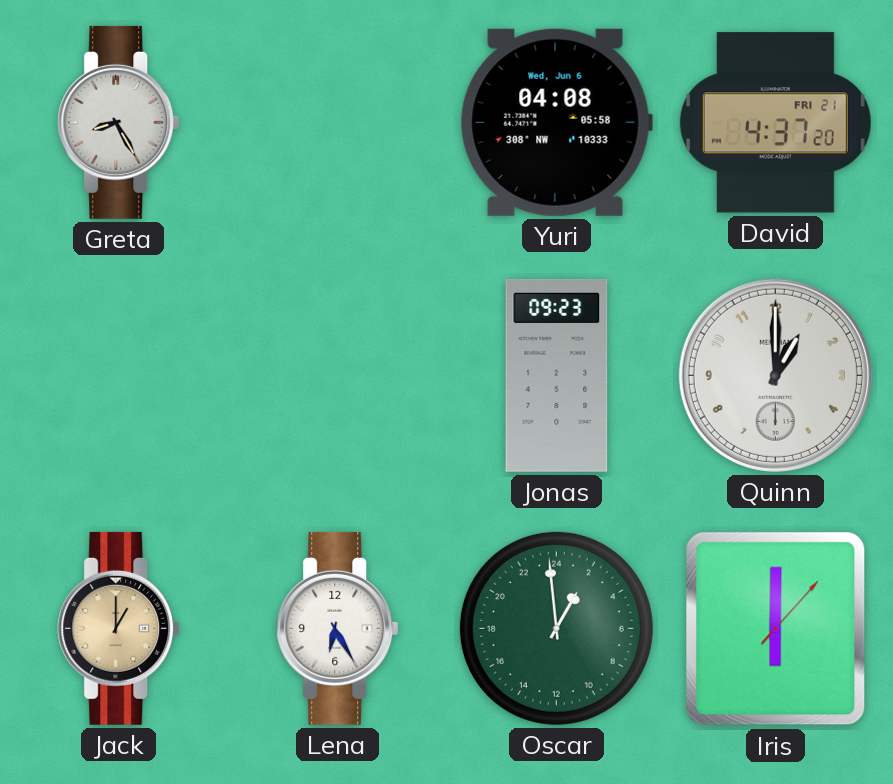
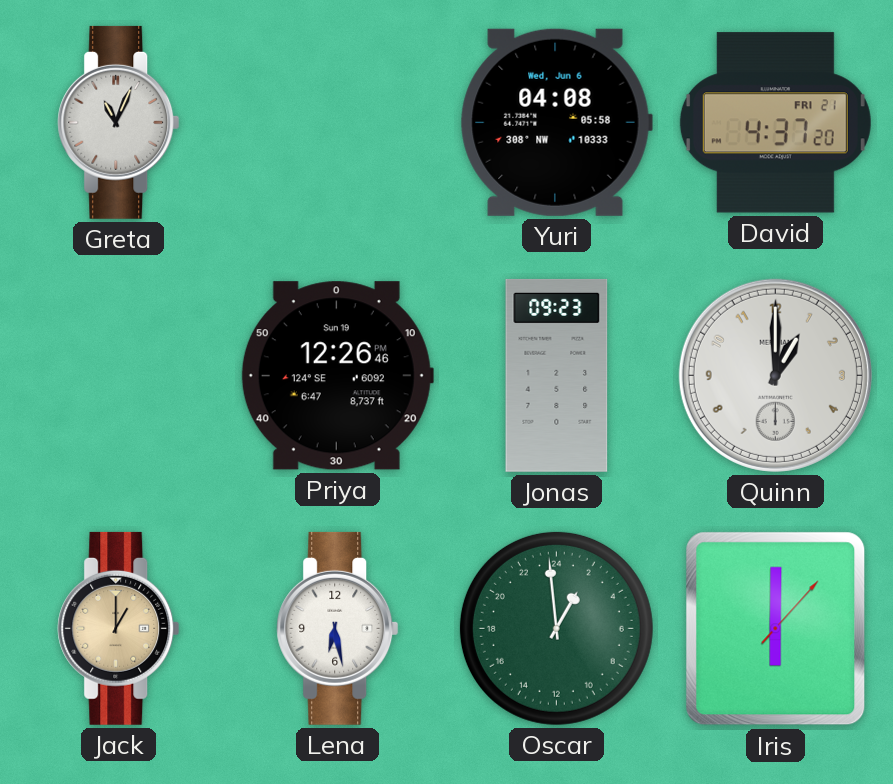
Greta: 8:25 -> 11:04
Priya: none -> 12:26
Lena: 6:25 -> 6:28
